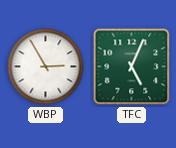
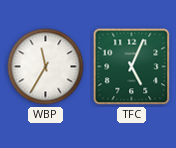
WBP: 2:55 -> 11:35
